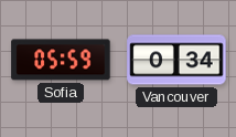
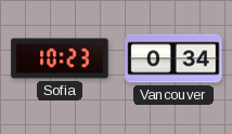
Sofia: 05:59 -> 10:23
